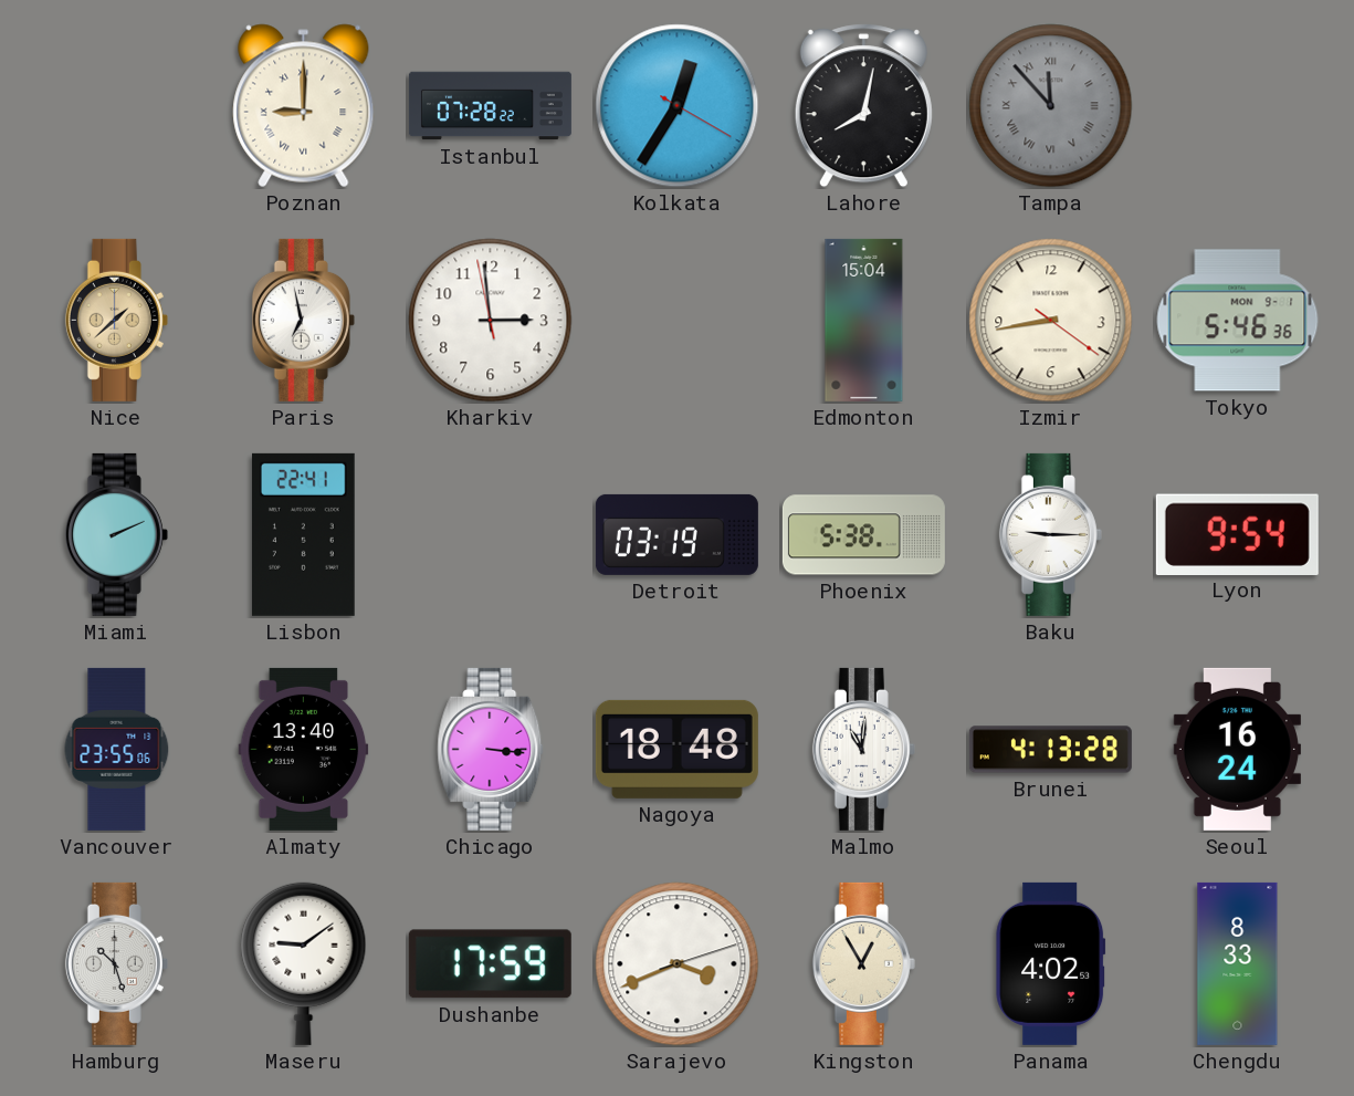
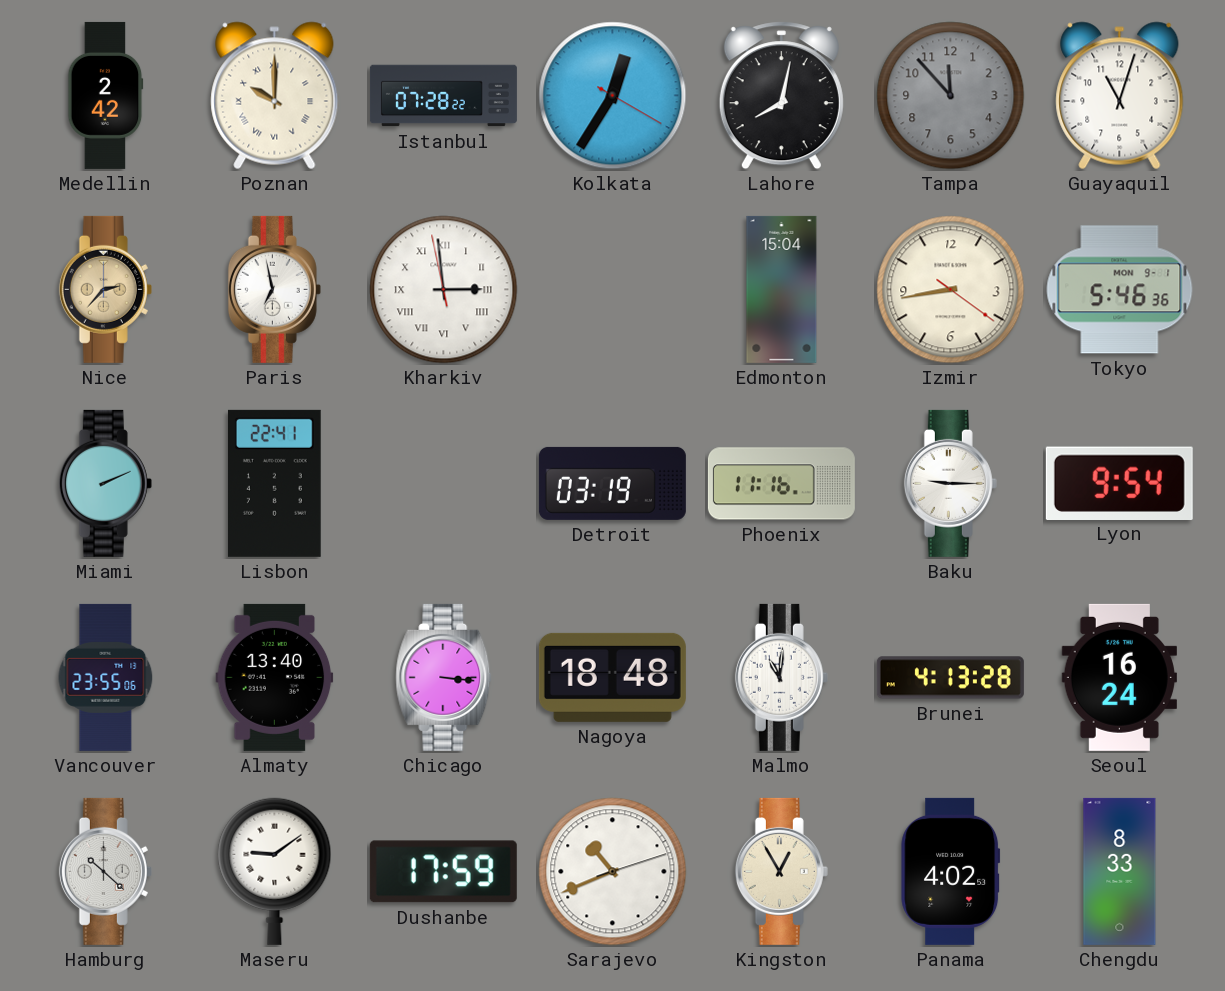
Medellin: none -> 2:42
Poznan: 9:00 -> 10:00
Tampa numerals: Roman -> Arabic
Guayaquil: none -> 11:03
Nice: 1:38 -> 2:37
Kharkiv numerals: Arabic -> Roman
Phoenix: 5:38 -> 11:16
Hamburg: 10:27 -> 10:22
Sarajevo: 3:41 -> 10:41
